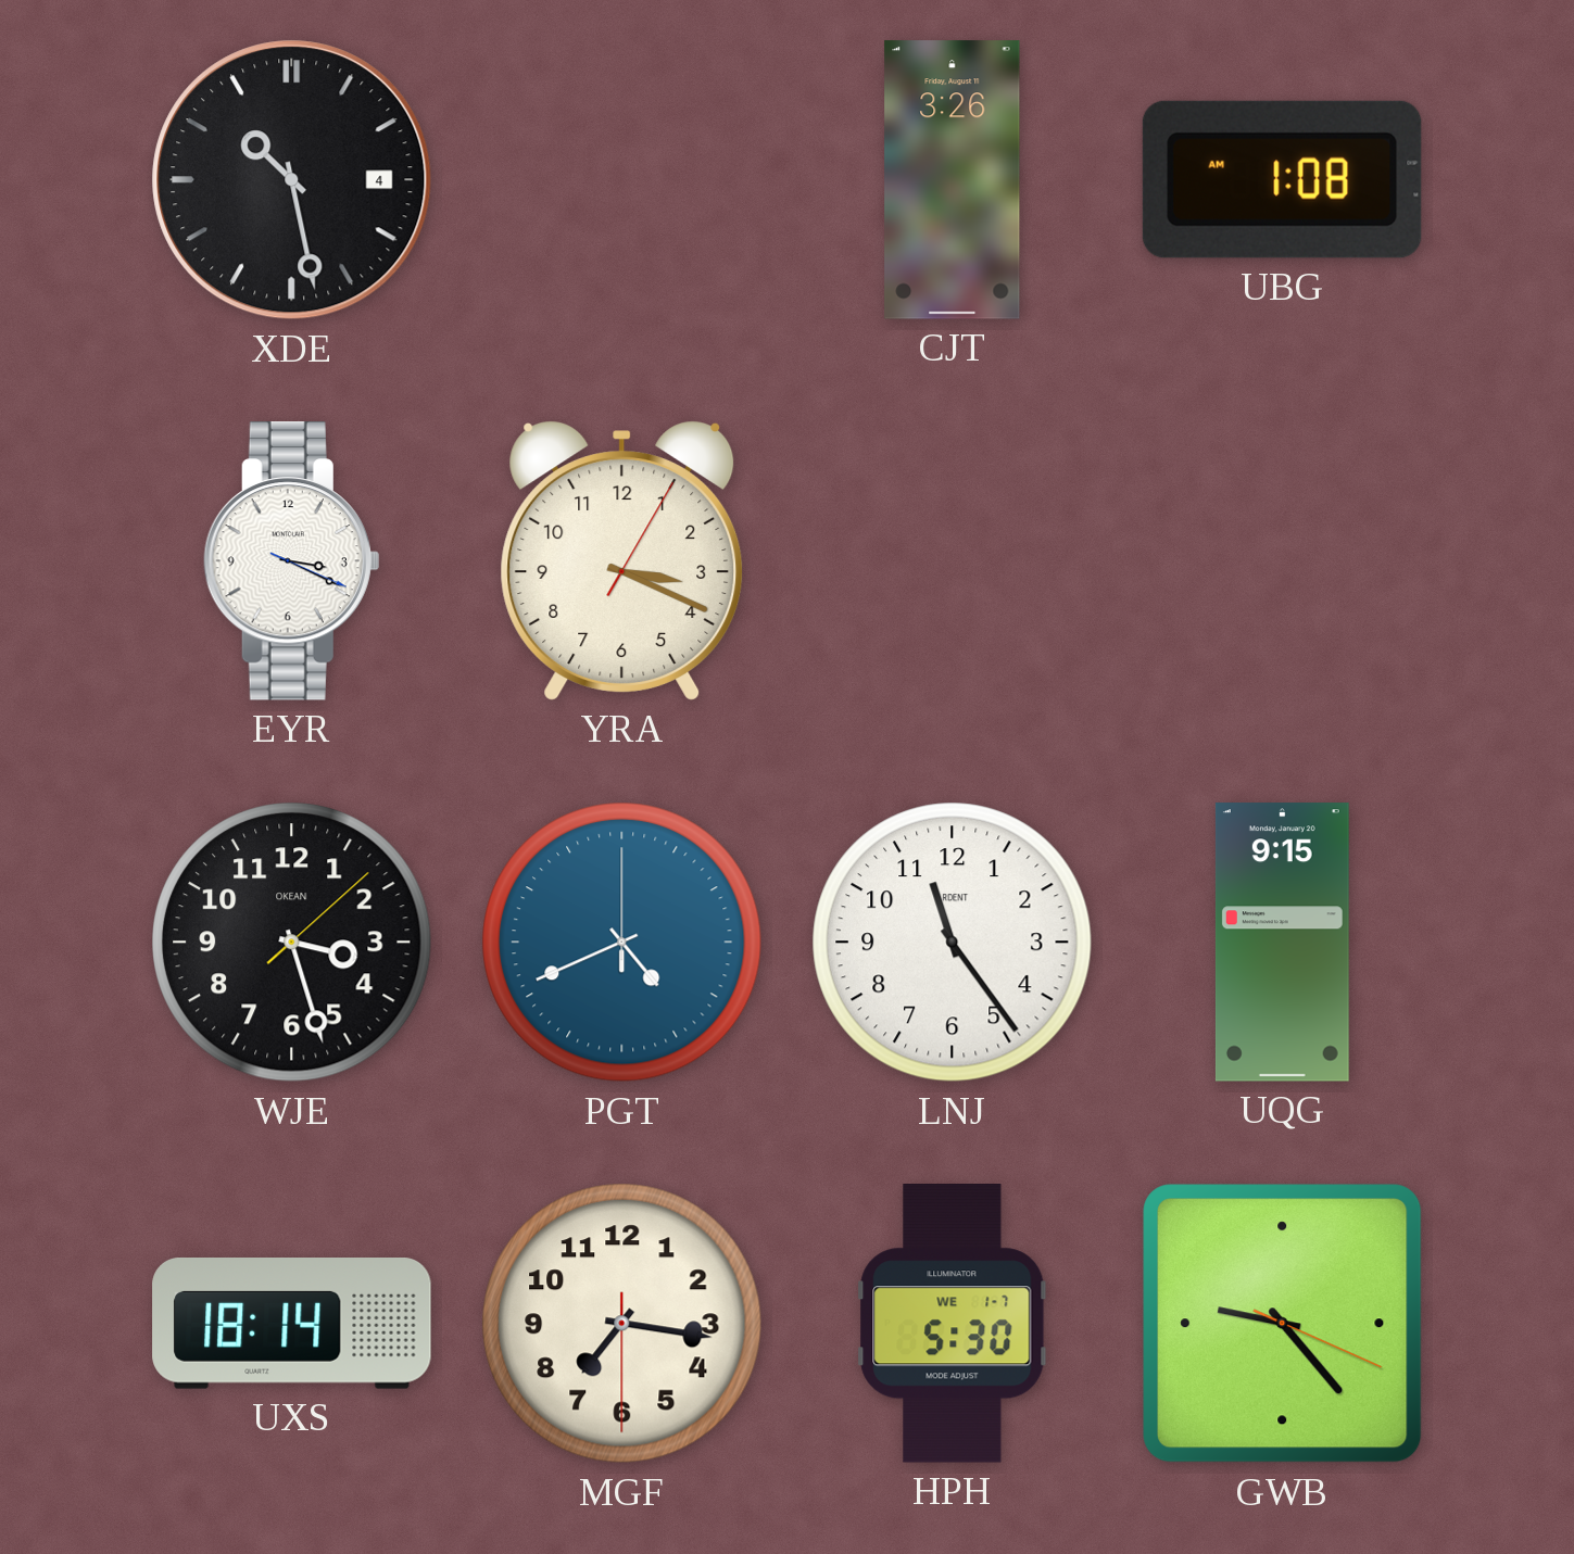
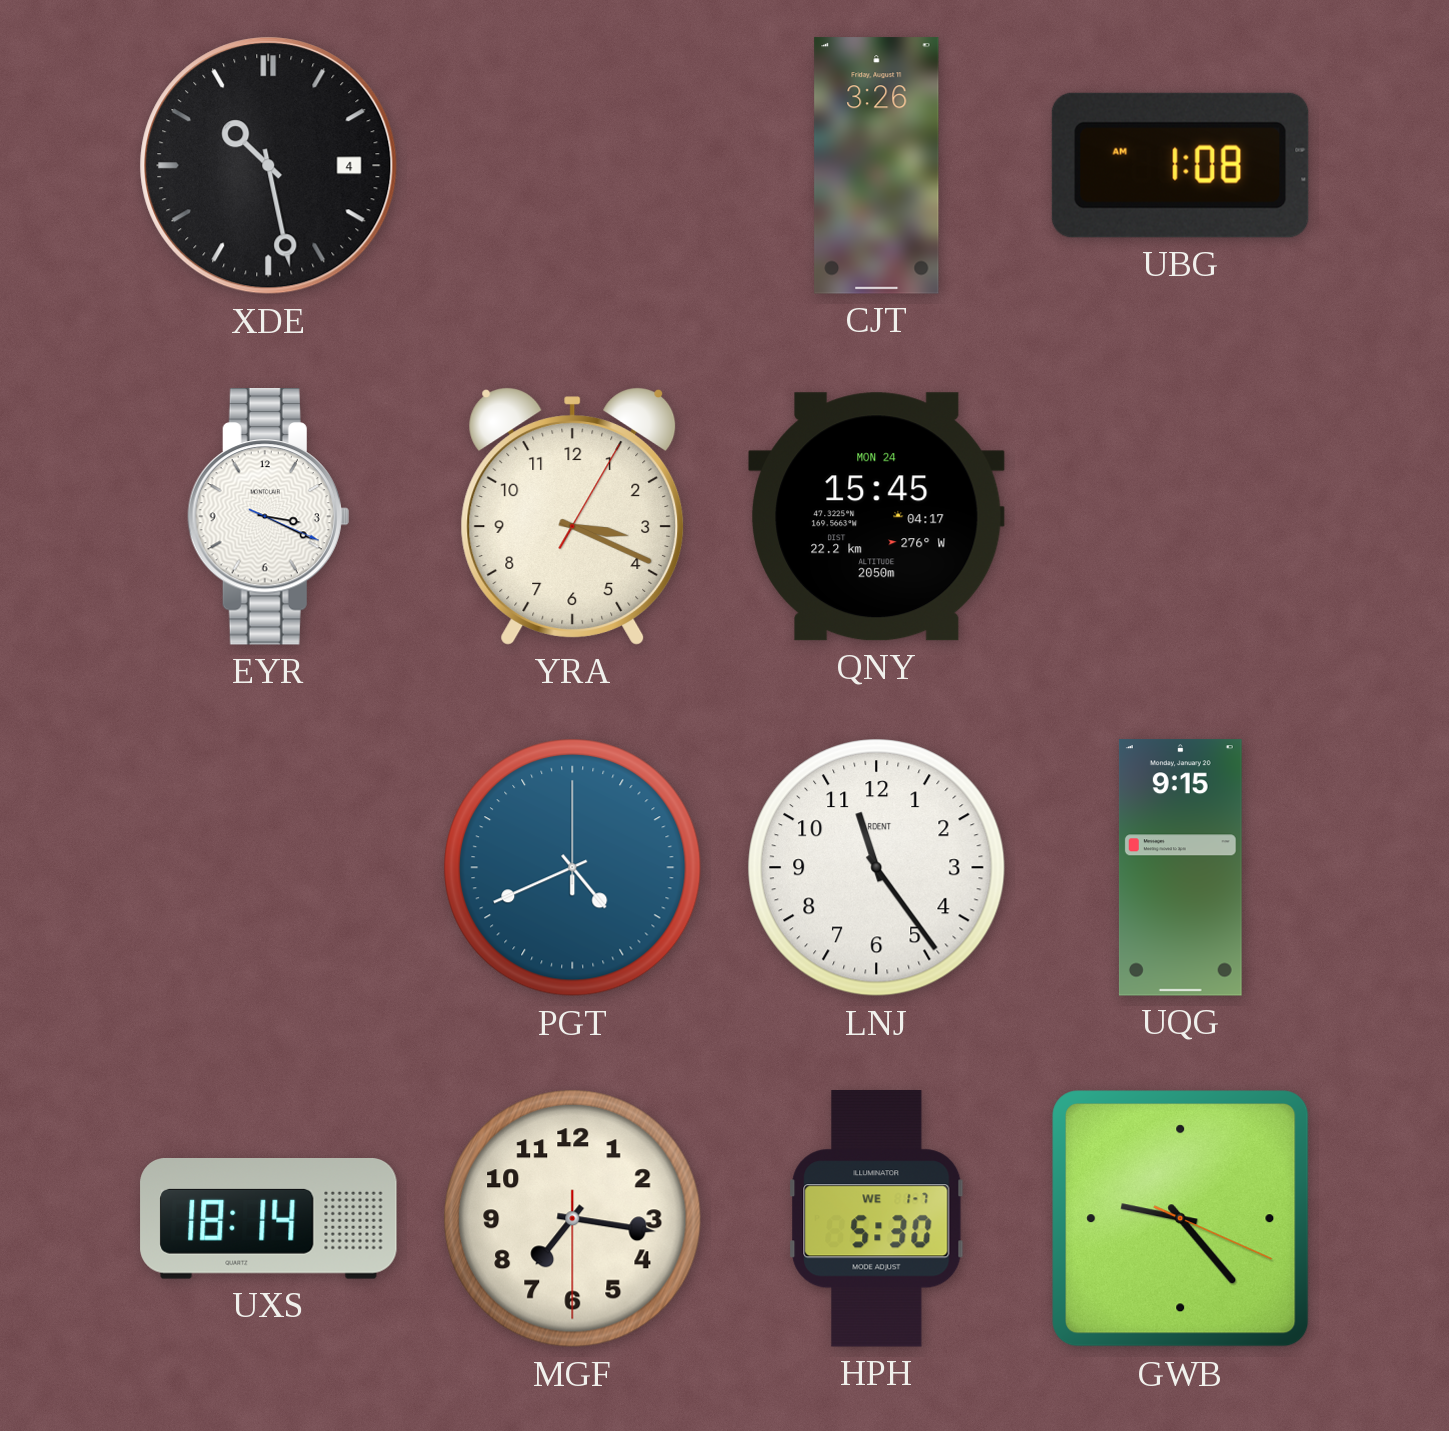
QNY: none -> 15:45
WJE: 3:27 -> none
